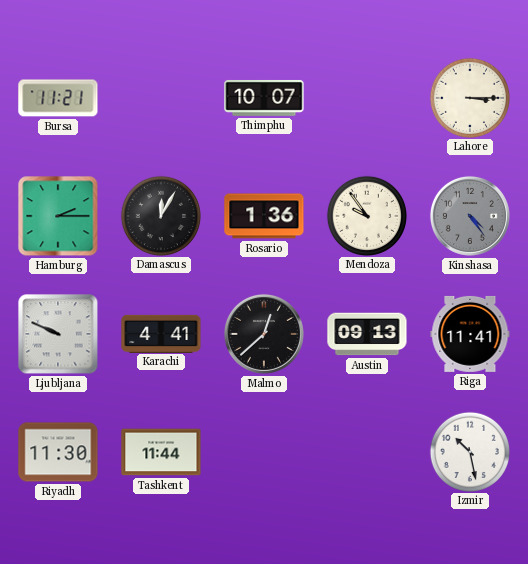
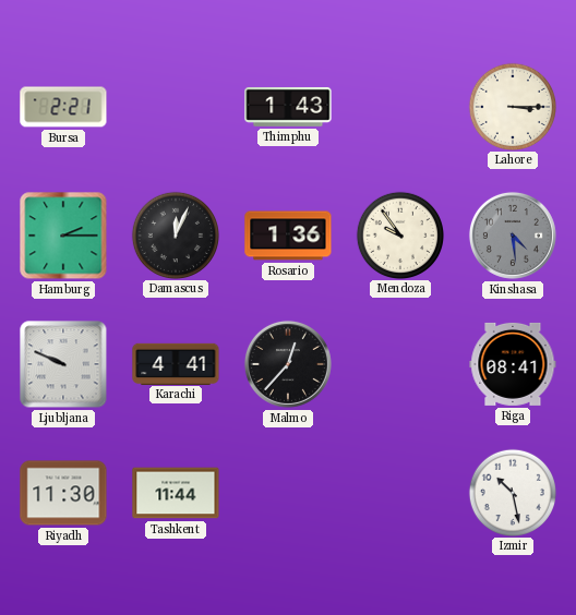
Bursa: 11:21 -> 2:21
Thimphu: 10:07 -> 1:43
Damascus: 12:05 -> 12:04
Kinshasa: 4:24 -> 4:29
Malmo: 12:38 -> 12:37
Austin: 09:13 -> none
Riga: 11:41 -> 08:41
